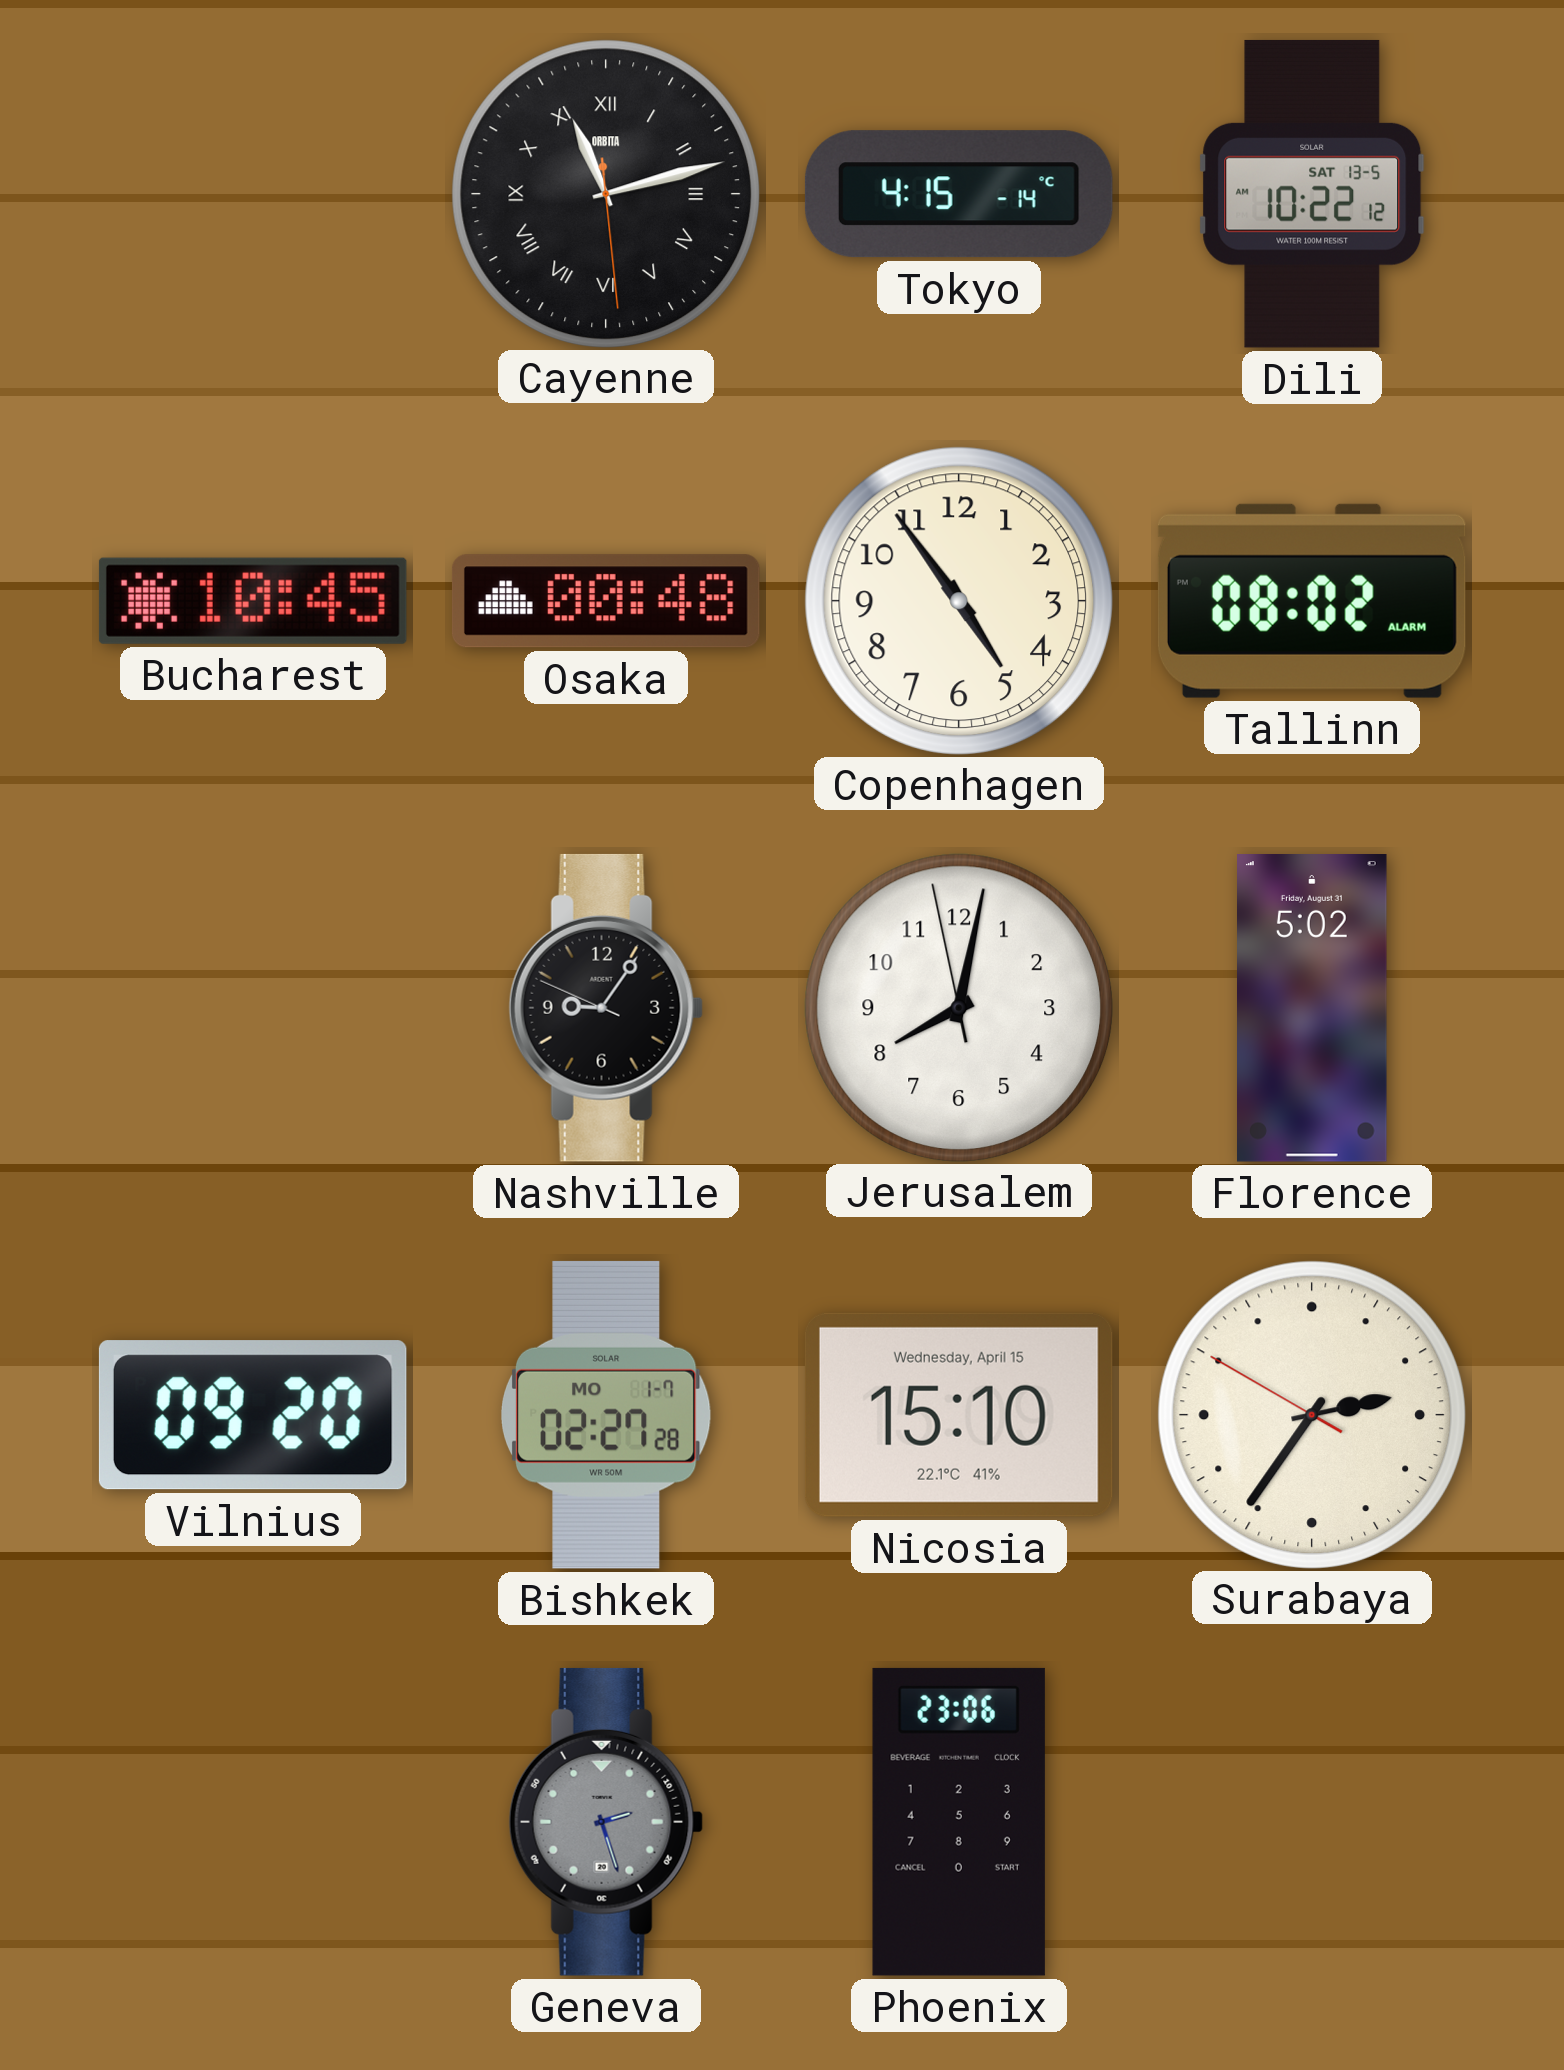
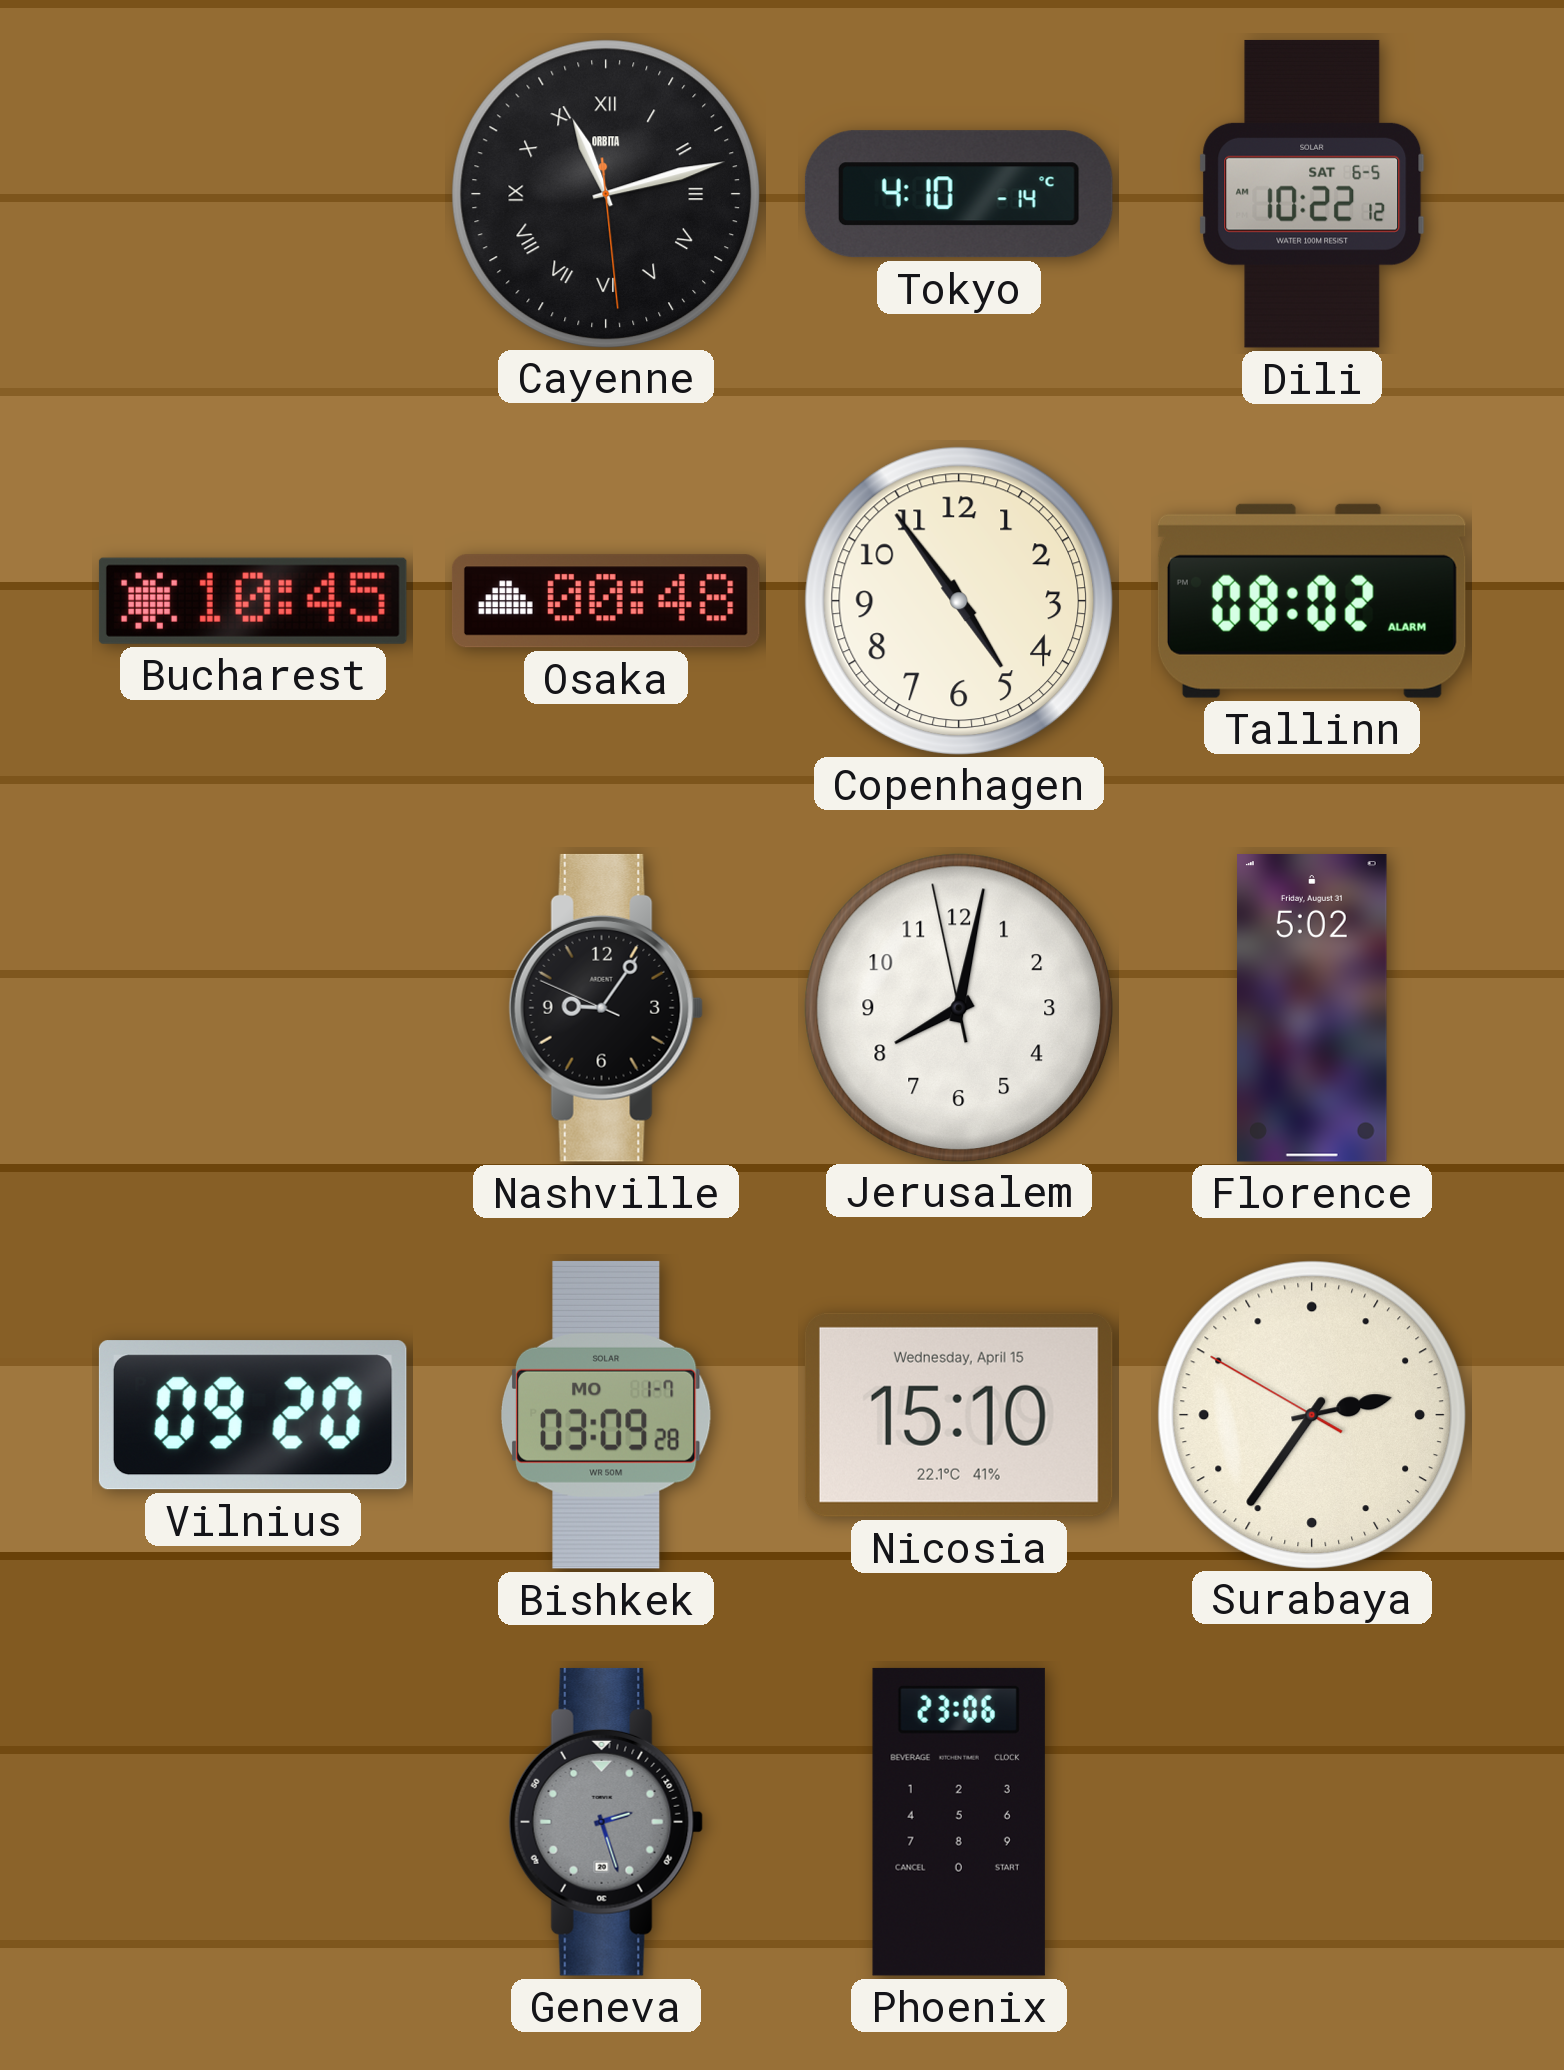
Tokyo: 4:15 -> 4:10
Dili date: SAT 13-5 -> SAT 6-5
Bishkek: 02:27 -> 03:09
